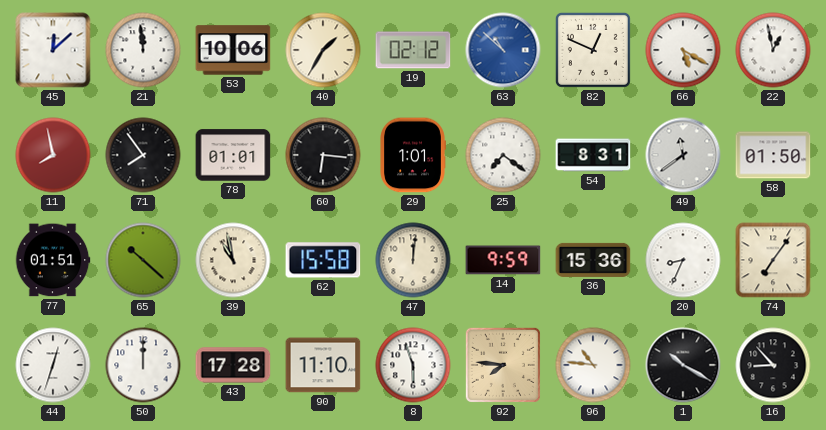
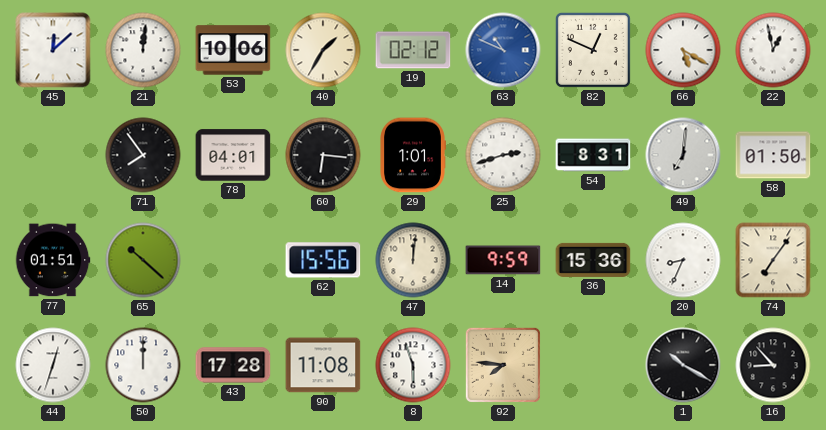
21: 11:59 -> 12:01
63: 10:52 -> 10:49
11: 7:58 -> none
78: 01:01 -> 04:01
25: 7:21 -> 2:42
49: 11:39 -> 7:01
39: 10:58 -> none
62: 15:58 -> 15:56
90: 11:10 -> 11:08
96: 10:46 -> none
